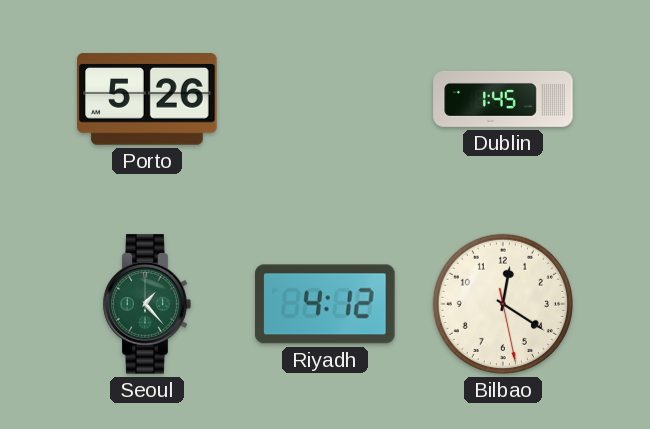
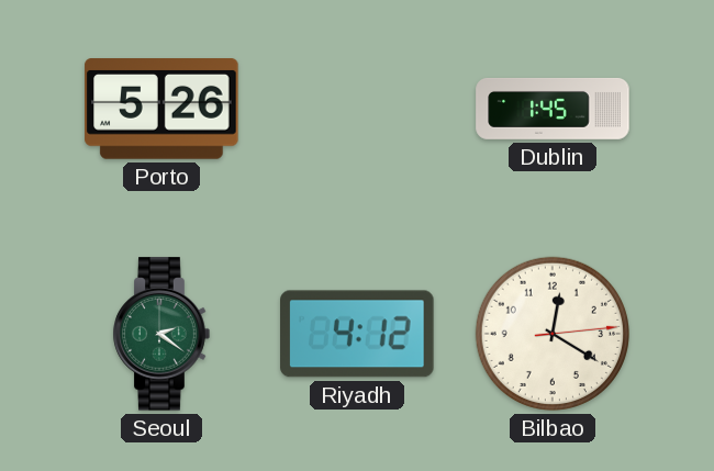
Seoul: 1:23 -> 2:21
Bilbao: 12:20:28 -> 12:20:14
